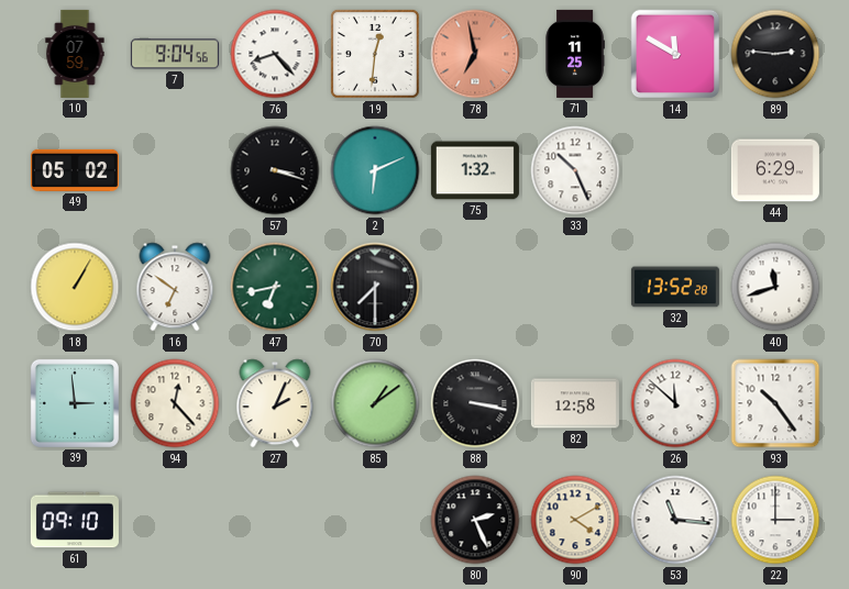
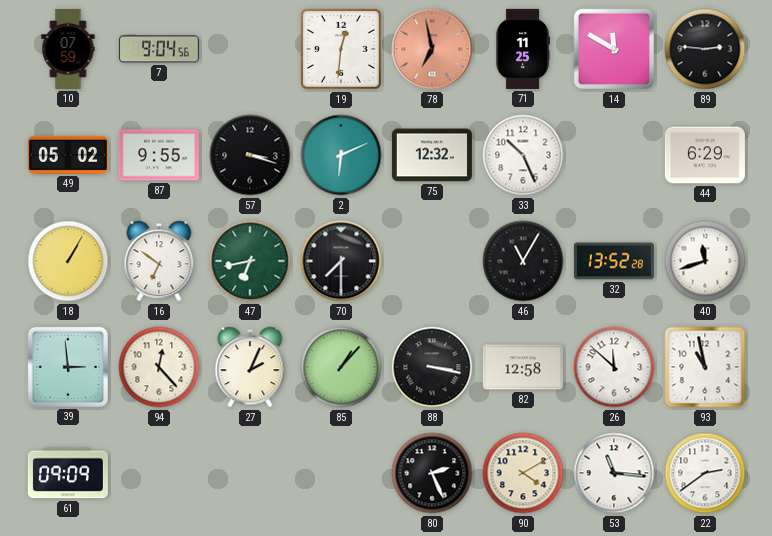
76: 8:23 -> none
87: none -> 9:55
75: 1:32 -> 12:32
46: none -> 11:05
85: 1:09 -> 1:07
93: 10:24 -> 10:58
61: 09:10 -> 09:09
22: 3:00 -> 2:39
